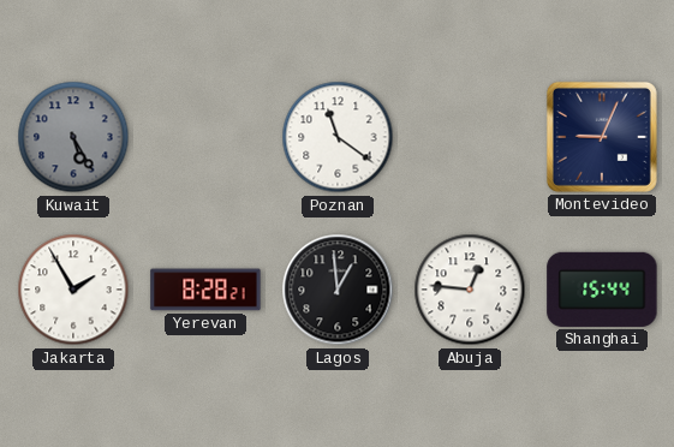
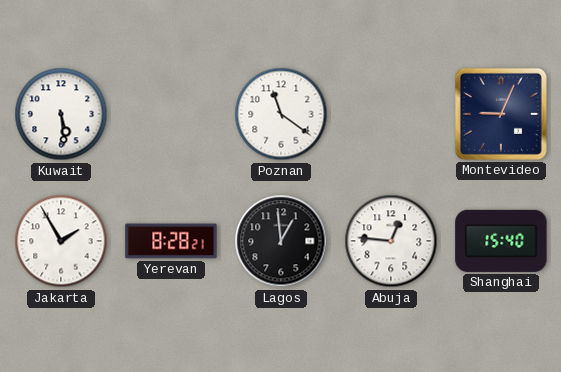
Kuwait: 5:25 -> 5:29
Kuwait dial: grey -> white
Shanghai: 15:44 -> 15:40
